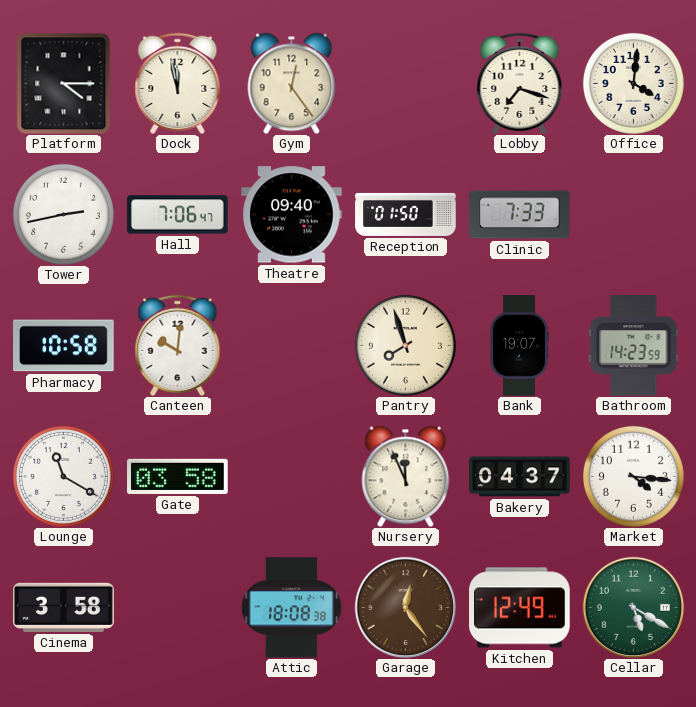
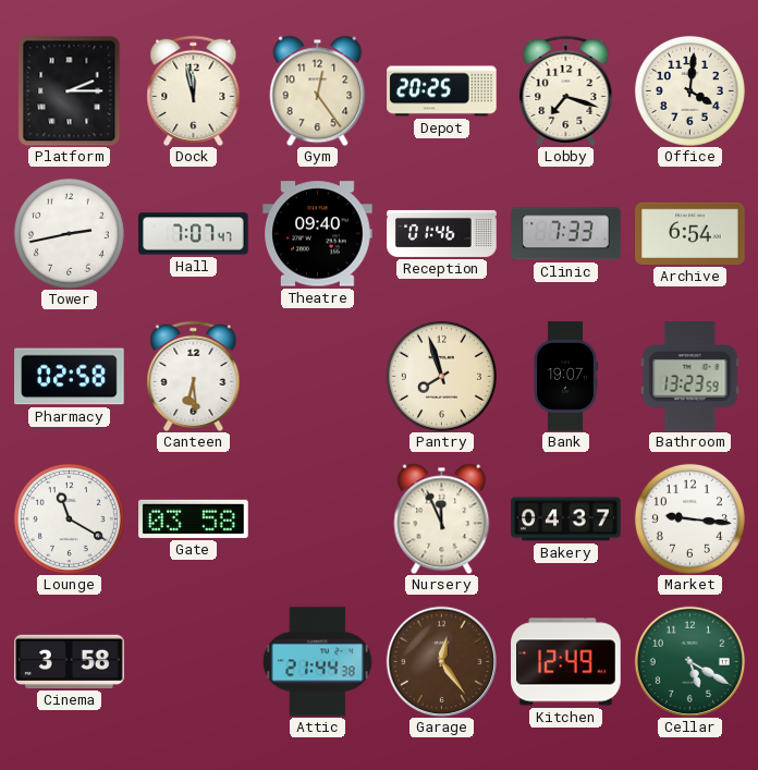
Platform: 4:15 -> 2:15
Depot: none -> 20:25
Hall: 7:06 -> 7:07
Reception: 01:50 -> 01:46
Archive: none -> 6:54
Pharmacy: 10:58 -> 02:58
Canteen: 10:01 -> 6:29
Bathroom: 14:23 -> 13:23
Market: 4:16 -> 9:16
Attic: 18:08 -> 21:44
